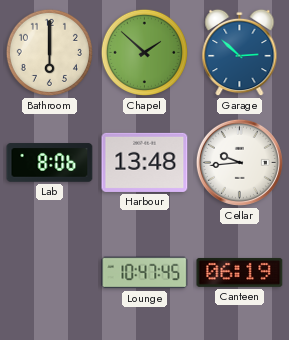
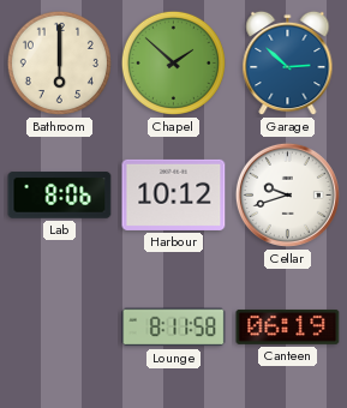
Harbour: 13:48 -> 10:12
Cellar: 9:44 -> 9:42
Lounge: 10:47 -> 8:11
